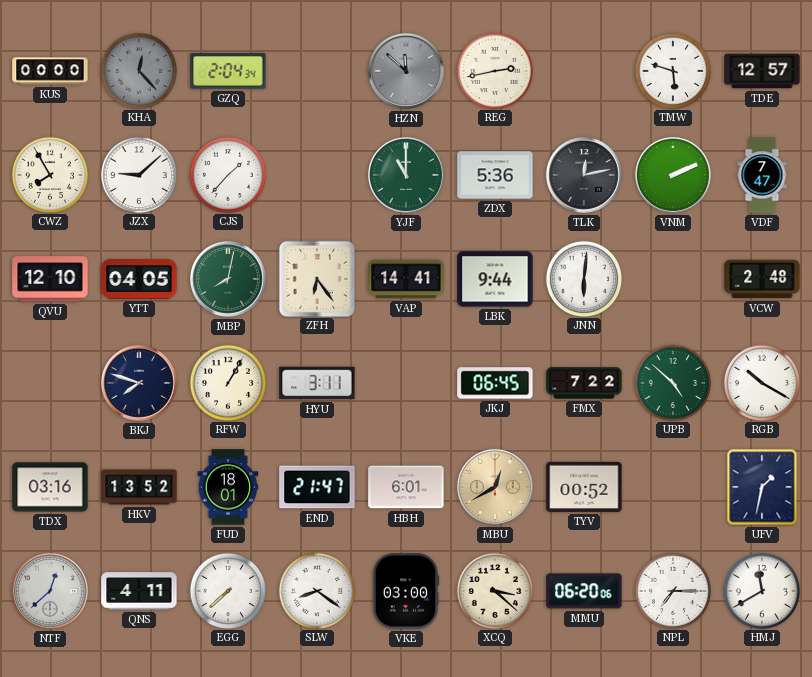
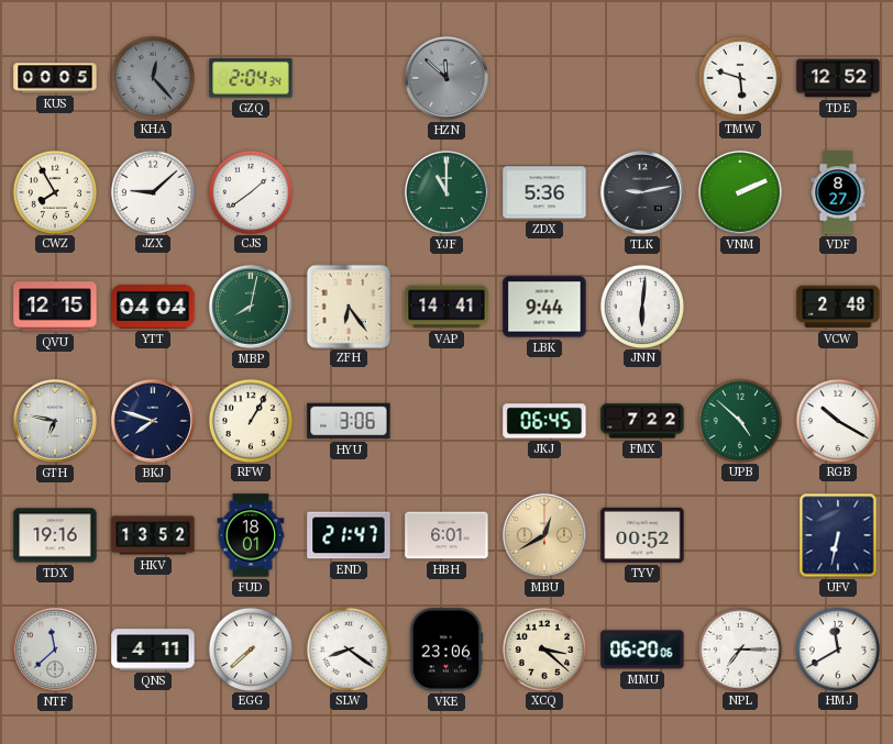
KUS: 00:00 -> 00:05
REG: 2:43 -> none
TDE: 12:57 -> 12:52
CJS: 1:37 -> 1:39
TLK: 12:13 -> 9:13
VDF: 7:47 -> 8:27
QVU: 12:10 -> 12:15
YTT: 04:05 -> 04:04
GTH: none -> 6:47
HYU: 3:11 -> 3:06
TDX: 03:16 -> 19:16
UFV: 1:32 -> 6:32
NTF: 12:38 -> 11:38
VKE: 03:00 -> 23:06
